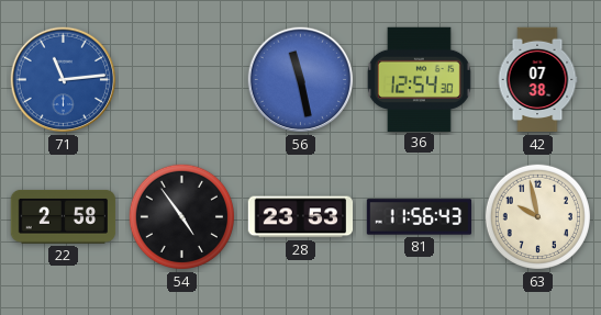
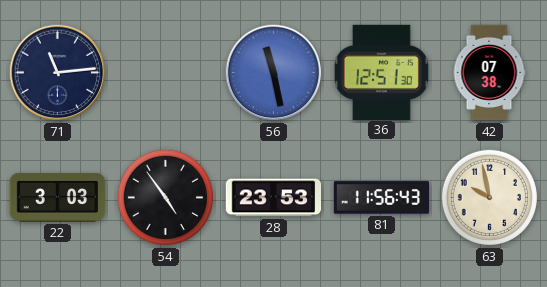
71 dial: blue -> navy
36: 12:54 -> 12:51
22: 2:58 -> 3:03
